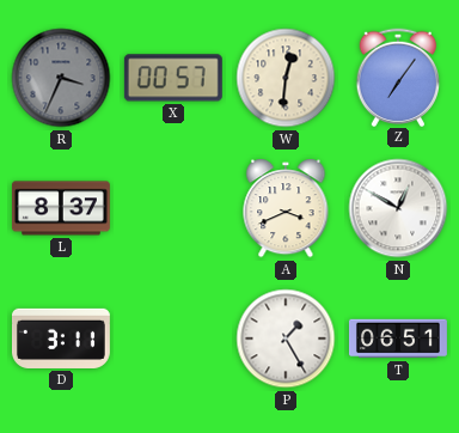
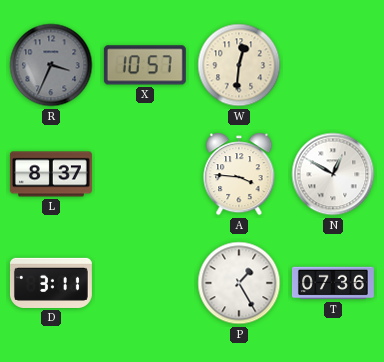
X: 00:57 -> 10:57
Z: 7:06 -> none
A: 3:41 -> 3:46
T: 06:51 -> 07:36
